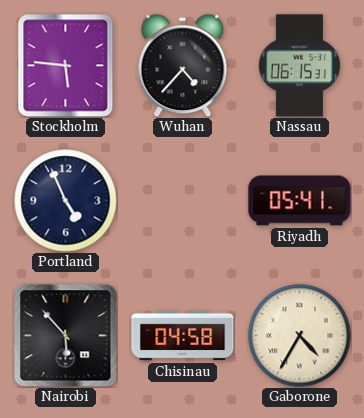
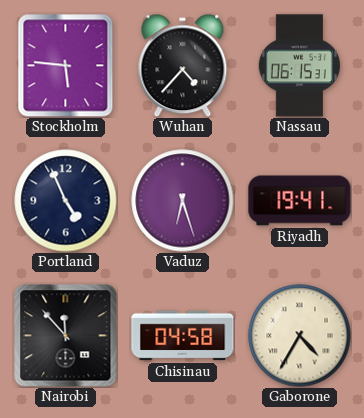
Vaduz: none -> 6:27
Riyadh: 05:41 -> 19:41
Nairobi: 5:53 -> 11:53
